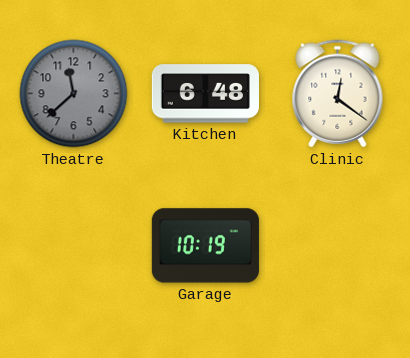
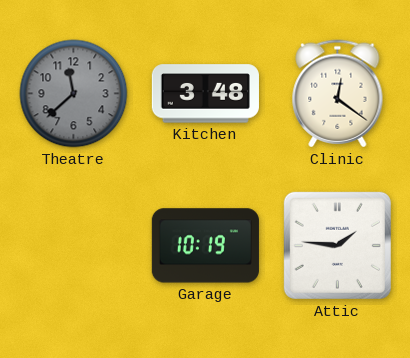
Kitchen: 6:48 -> 3:48
Attic: none -> 1:46
